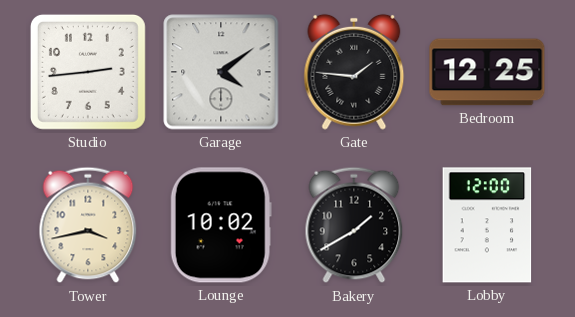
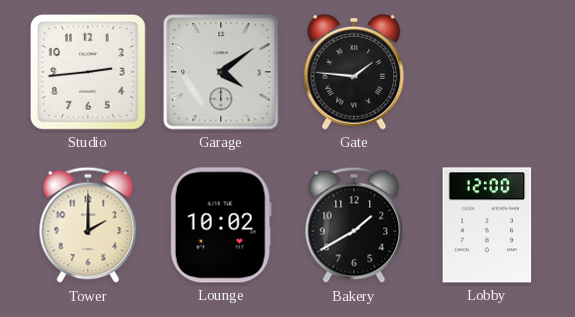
Bedroom: 12:25 -> none
Tower: 3:43 -> 2:00
